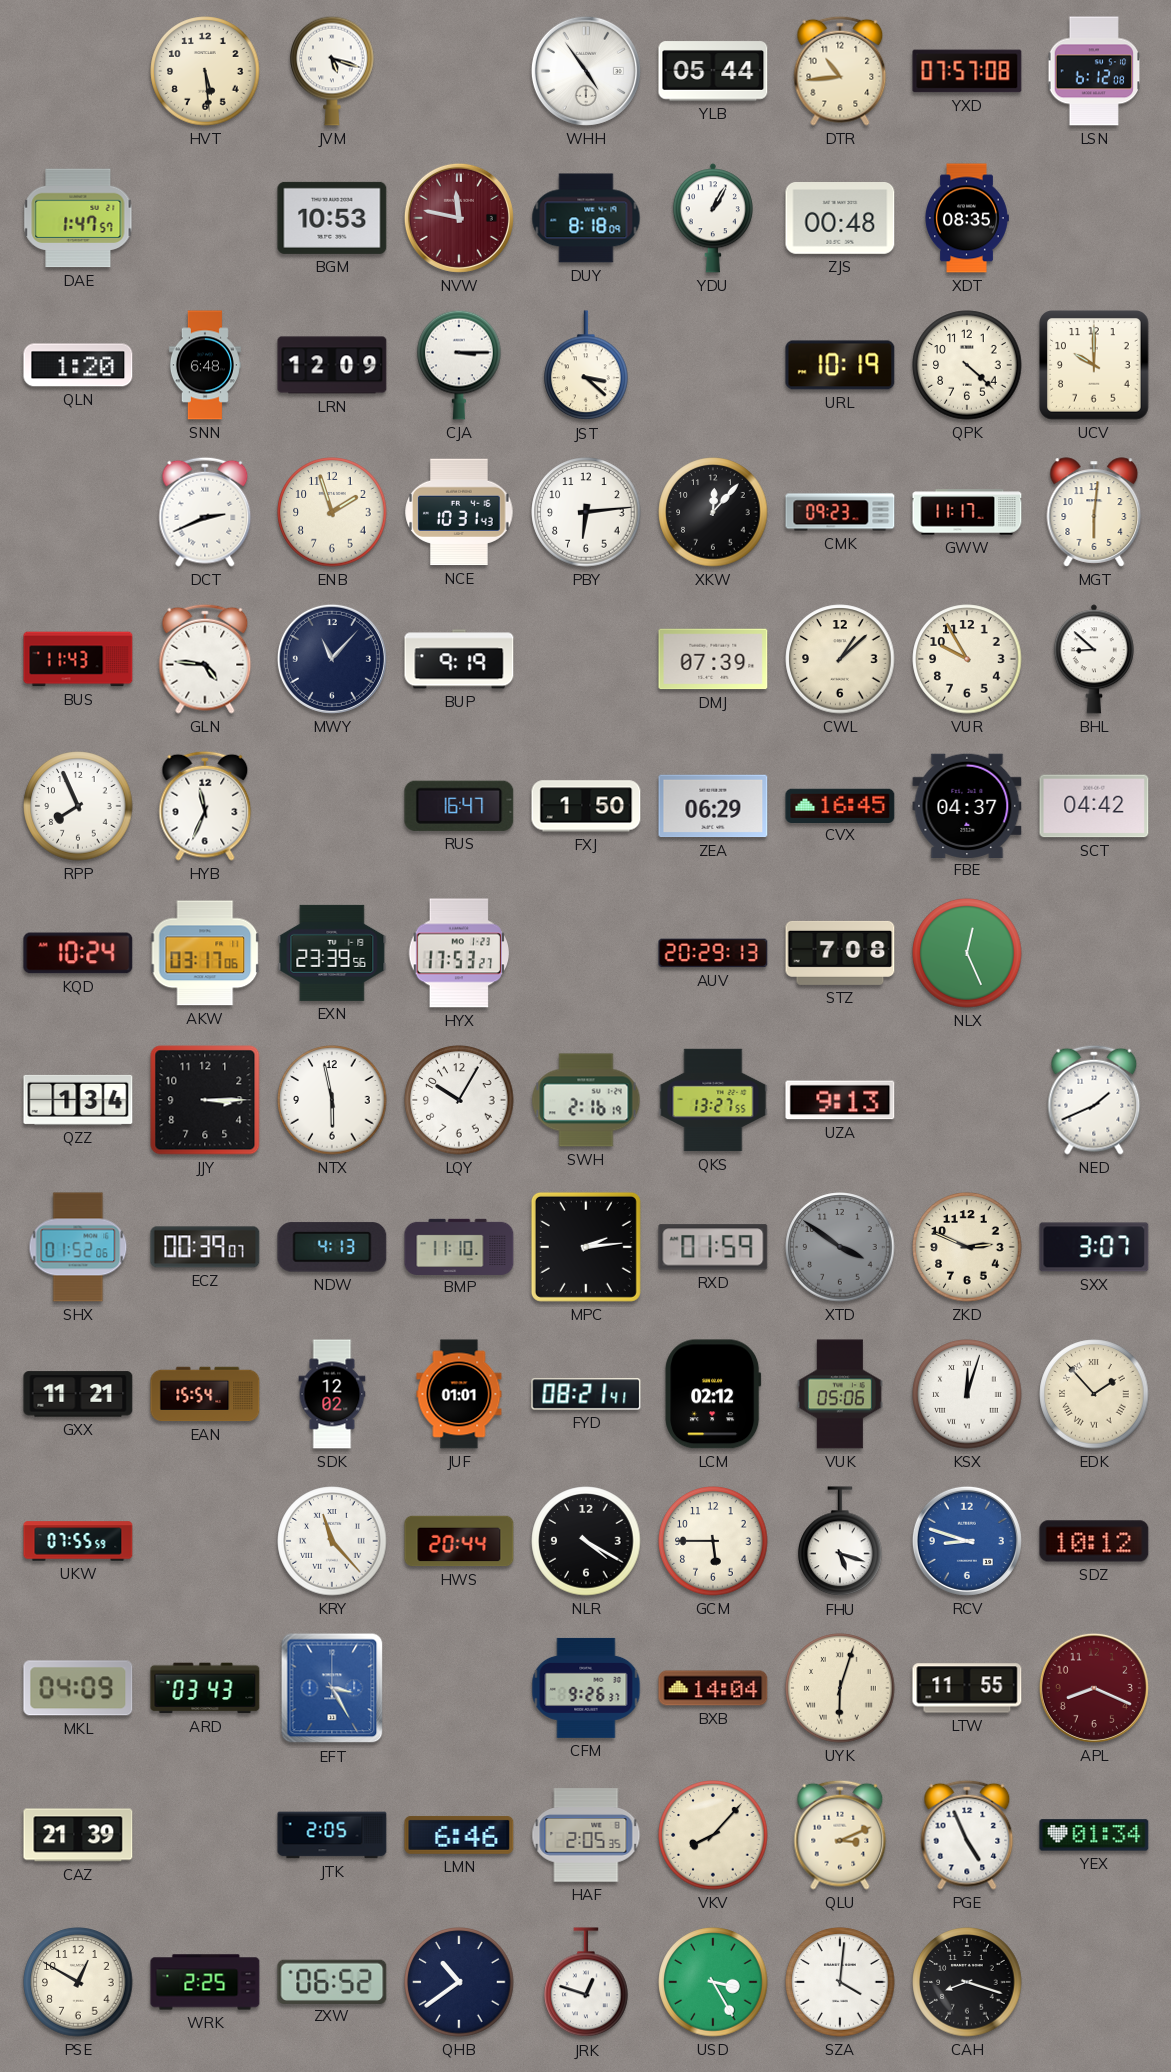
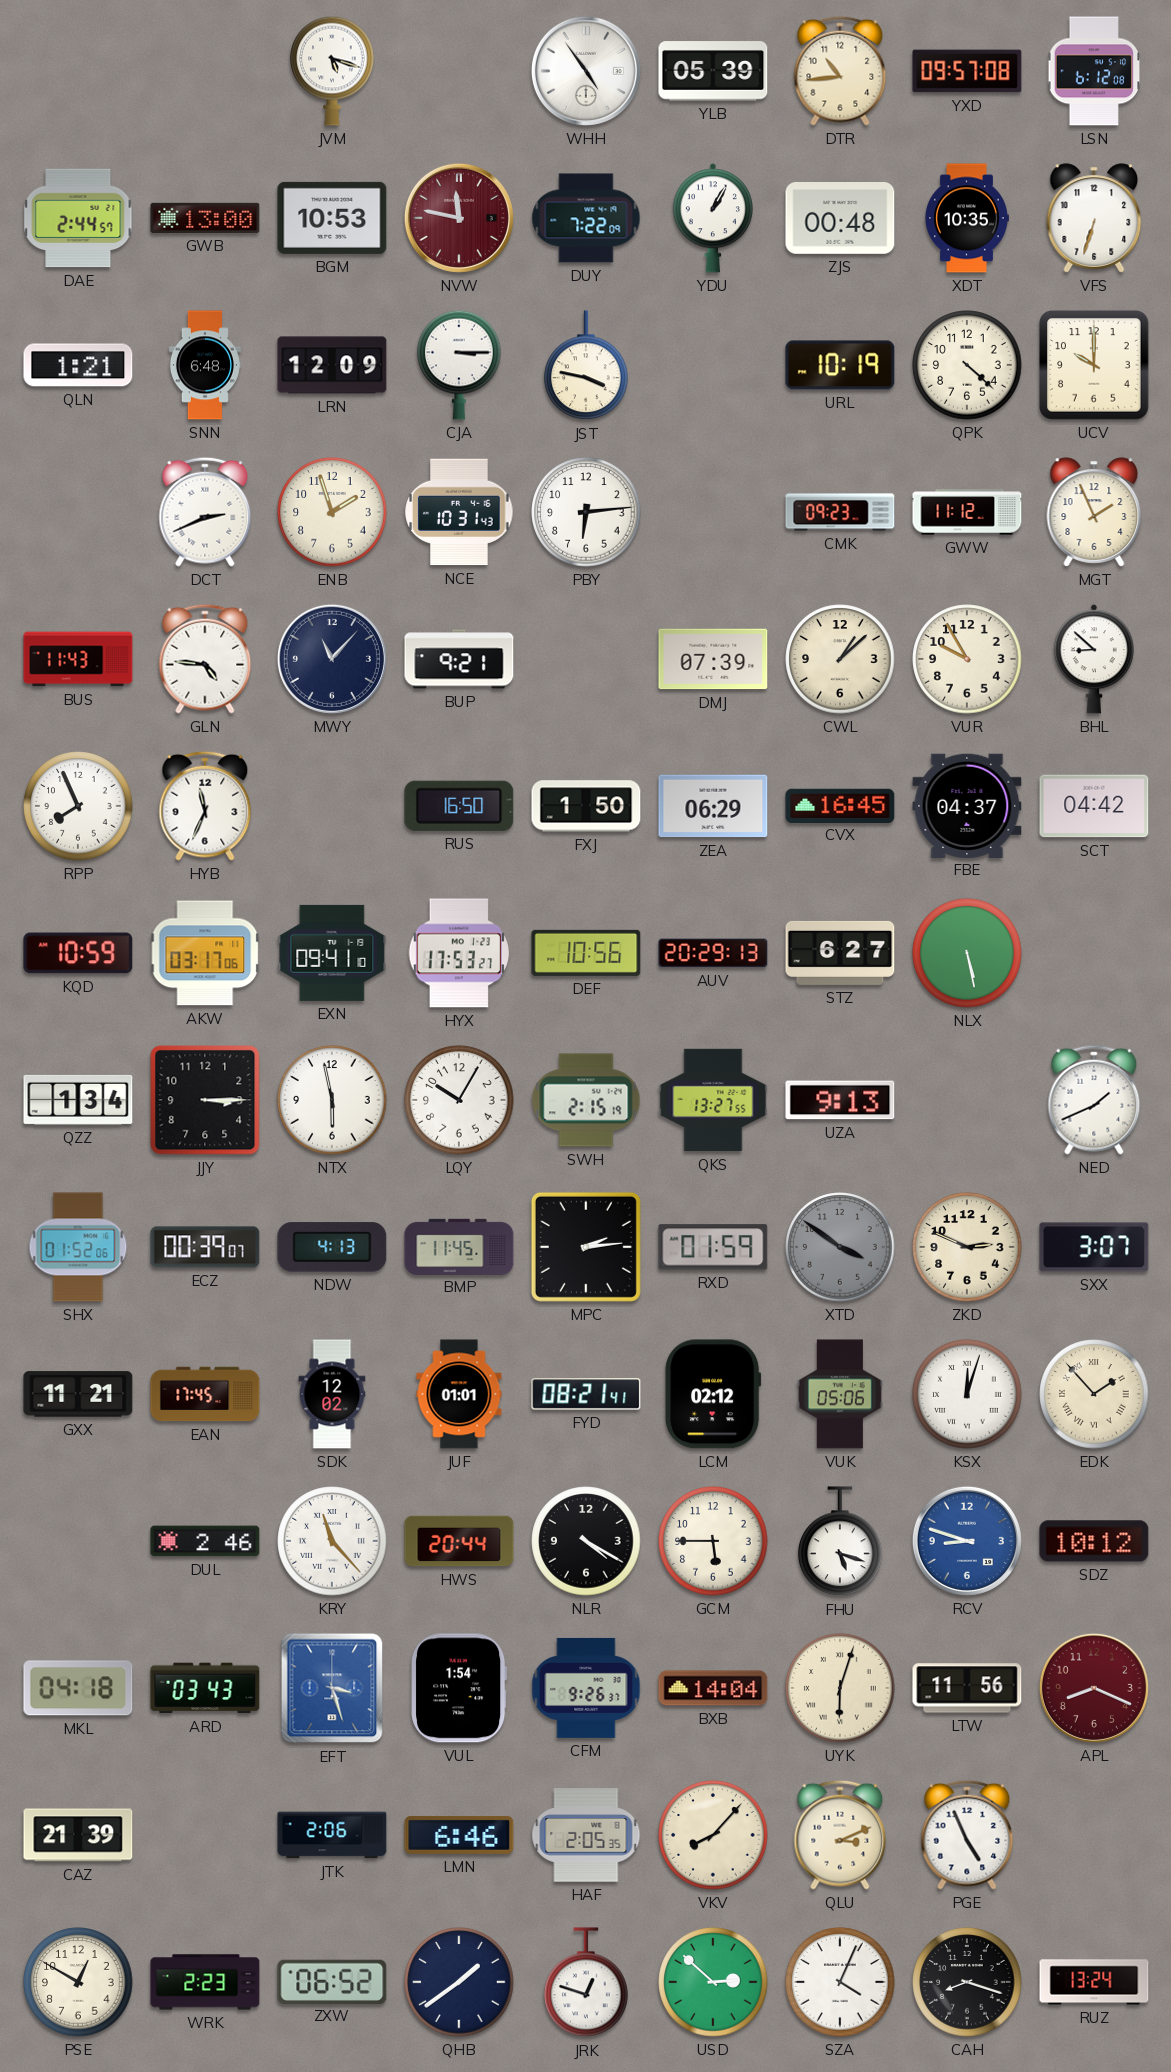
HVT: 5:29 -> none
YLB: 05:44 -> 05:39
YXD: 07:57 -> 09:57
DAE: 1:47 -> 2:44
GWB: none -> 13:00
DUY: 8:18 -> 7:22
XDT: 08:35 -> 10:35
VFS: none -> 6:33
QLN: 1:20 -> 1:21
JST: 3:22 -> 3:47
XKW: 12:07 -> none
GWW: 11:17 -> 11:12
MGT: 6:01 -> 1:56
BUP: 9:19 -> 9:21
RUS: 16:47 -> 16:50
KQD: 10:24 -> 10:59
EXN: 23:39 -> 09:41
DEF: none -> 10:56
STZ: 7:08 -> 6:27
NLX: 12:26 -> 5:28
SWH: 2:16 -> 2:15
BMP: 11:10 -> 11:45
EAN: 15:54 -> 17:45
UKW: 07:55 -> none
DUL: none -> 2:46
MKL: 04:09 -> 04:18
EFT: 3:25 -> 3:27
VUL: none -> 1:54
LTW: 11:55 -> 11:56
JTK: 2:05 -> 2:06
YEX: 01:34 -> none
WRK: 2:25 -> 2:23
QHB: 10:39 -> 1:39
USD: 3:25 -> 2:52
SZA: 4:01 -> 4:04
RUZ: none -> 13:24
